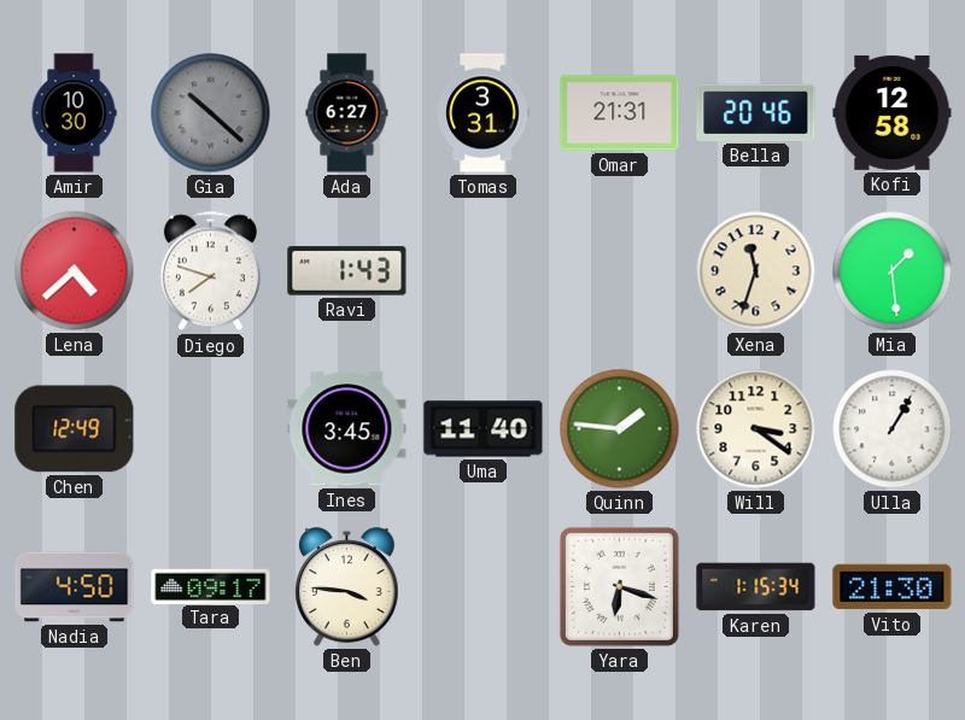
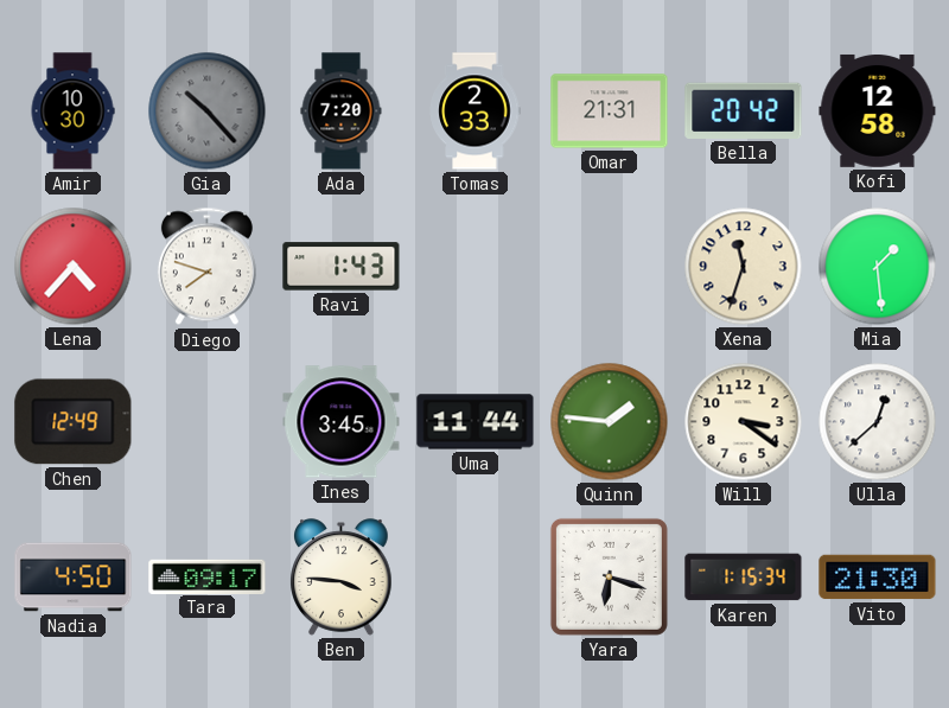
Gia: 10:22 -> 10:23
Ada: 6:27 -> 7:20
Tomas: 3:31 -> 2:33
Bella: 20:46 -> 20:42
Lena: 4:38 -> 4:37
Uma: 11:40 -> 11:44
Ulla: 1:05 -> 12:38
